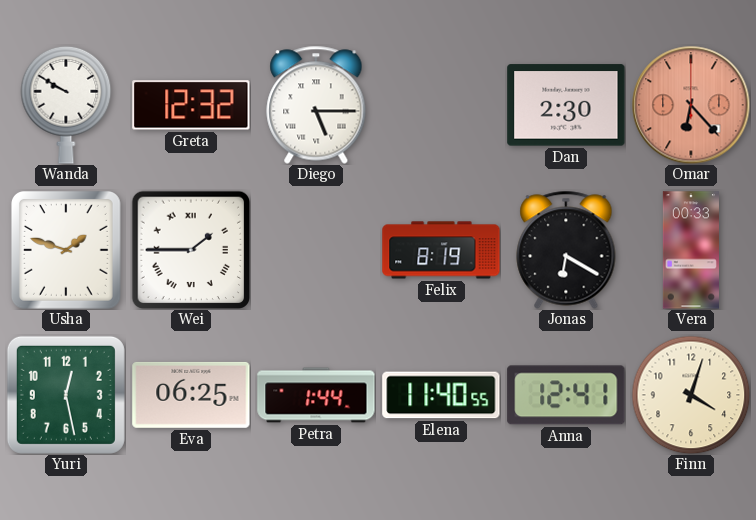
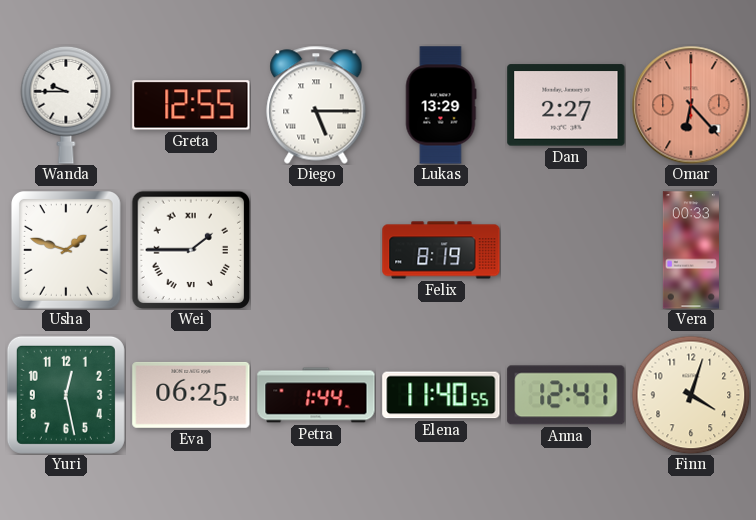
Wanda: 9:50 -> 9:45
Greta: 12:32 -> 12:55
Lukas: none -> 13:29
Dan: 2:30 -> 2:27
Jonas: 6:20 -> none
